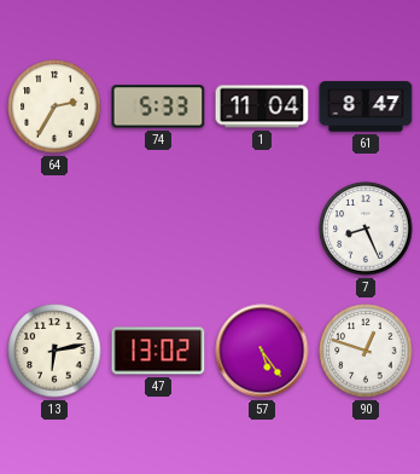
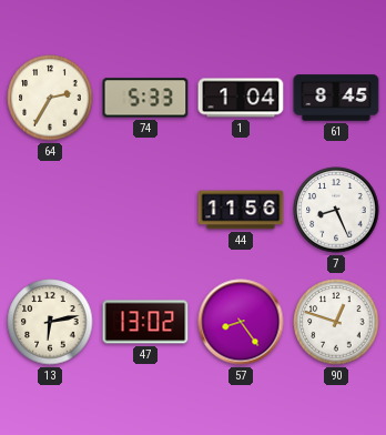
1: 11:04 -> 1:04
61: 8:47 -> 8:45
44: none -> 11:56
57: 5:24 -> 8:24
